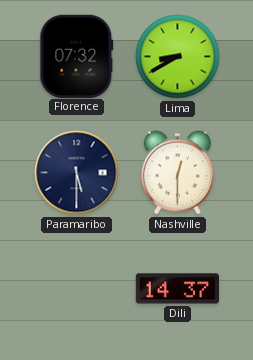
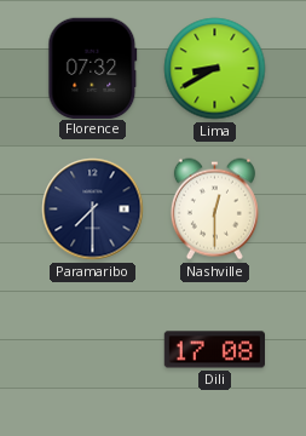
Paramaribo: 5:30 -> 7:30
Dili: 14:37 -> 17:08
